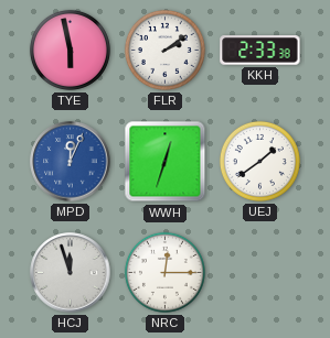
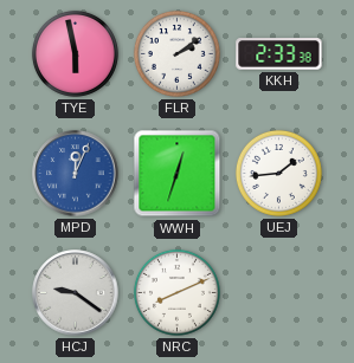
UEJ: 1:39 -> 1:44
HCJ: 11:57 -> 9:21
NRC: 12:15 -> 8:11
